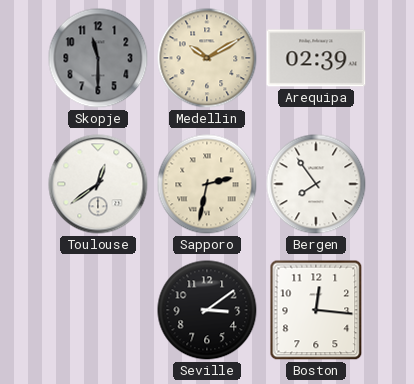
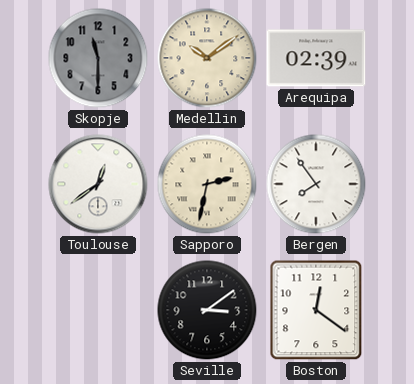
Medellin: 10:10 -> 10:09
Boston: 12:16 -> 12:21
